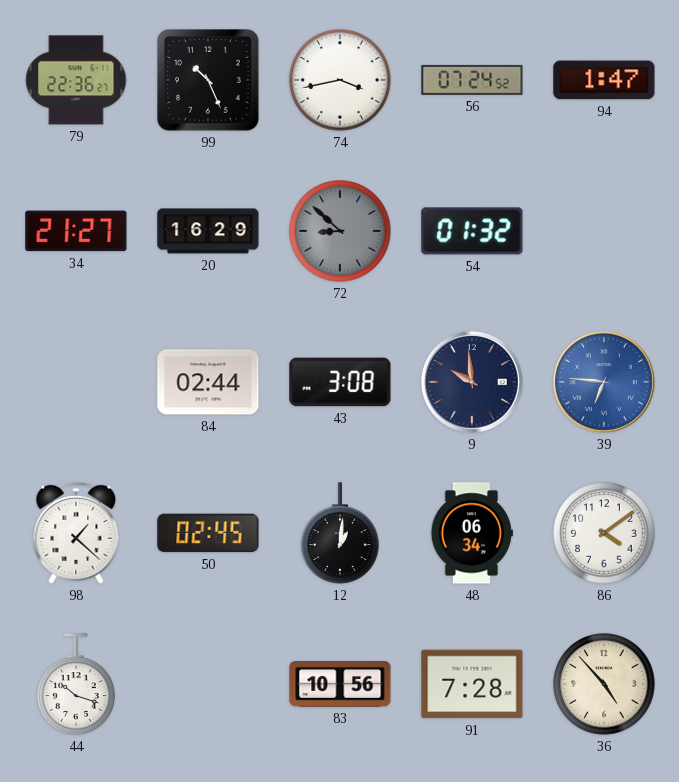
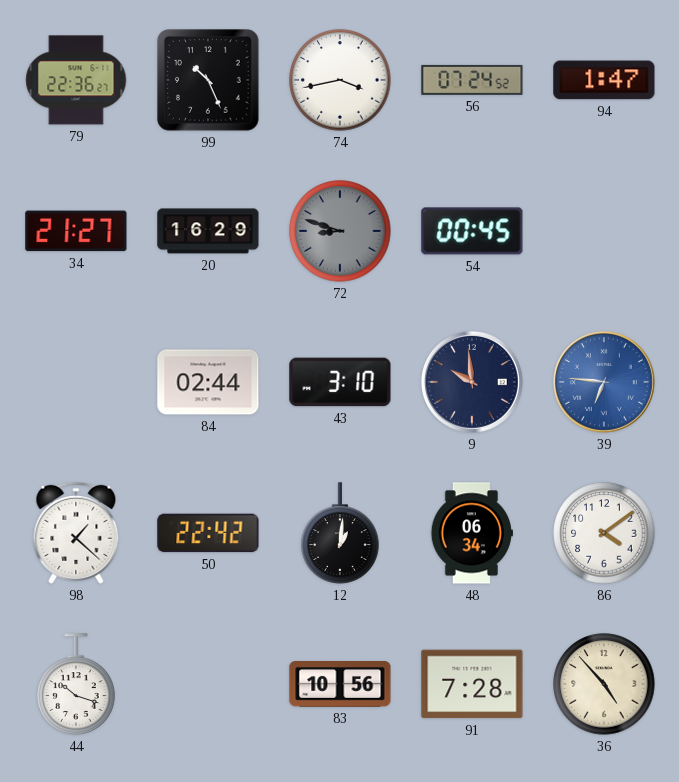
72: 8:52 -> 8:48
54: 01:32 -> 00:45
43: 3:08 -> 3:10
50: 02:45 -> 22:42
